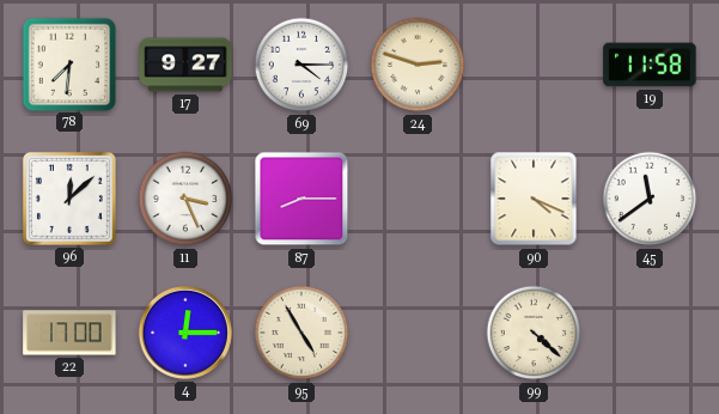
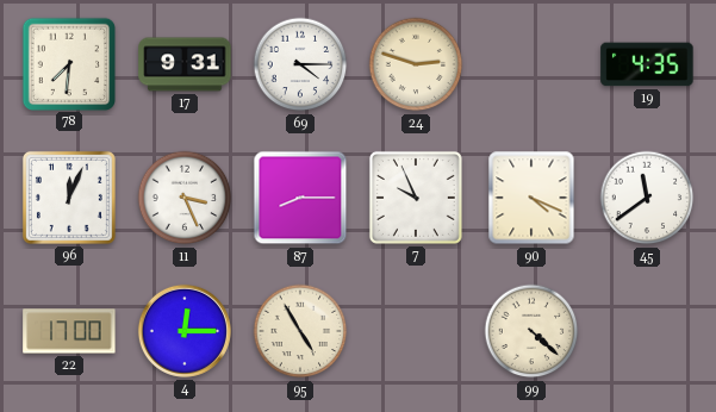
17: 9:27 -> 9:31
19: 11:58 -> 4:35
96: 12:08 -> 12:04
7: none -> 9:56
